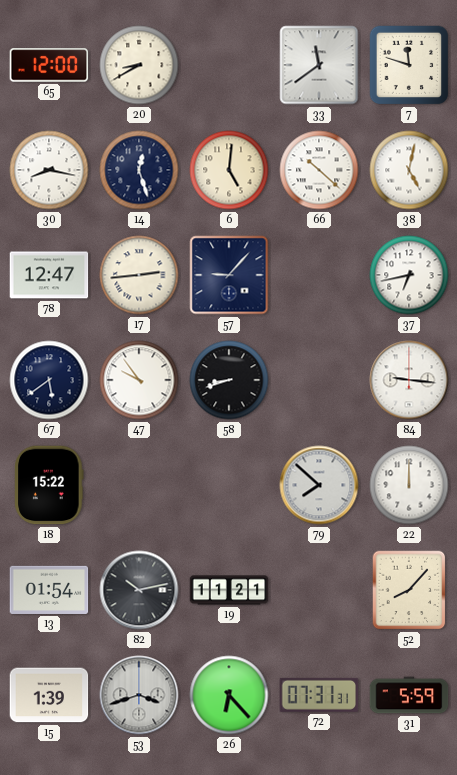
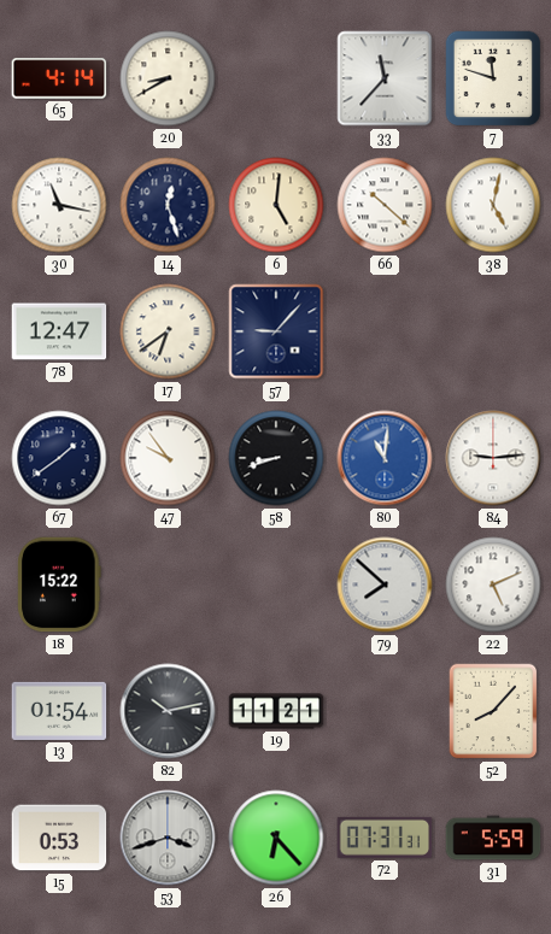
65: 12:00 -> 4:14
33: 11:39 -> 11:37
30: 8:17 -> 11:17
17: 2:44 -> 6:39
37: 6:43 -> none
67: 5:39 -> 1:39
80: none -> 11:01
84: 9:16 -> 9:14
22: 12:00 -> 5:11
15: 1:39 -> 0:53
